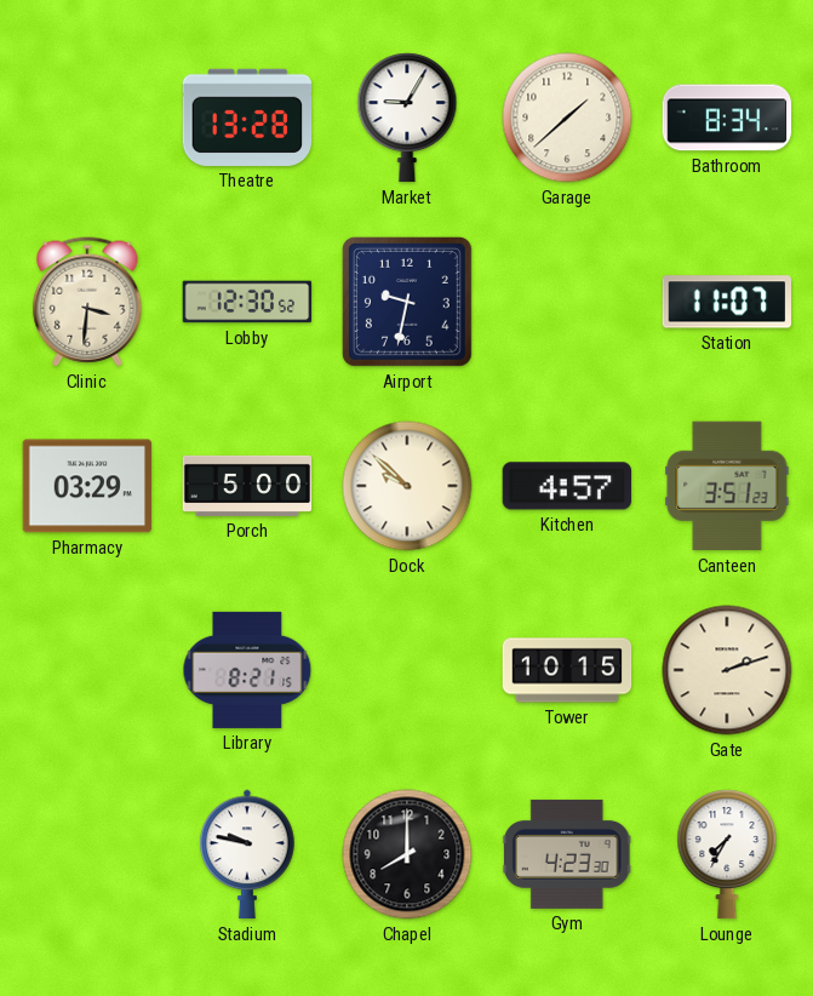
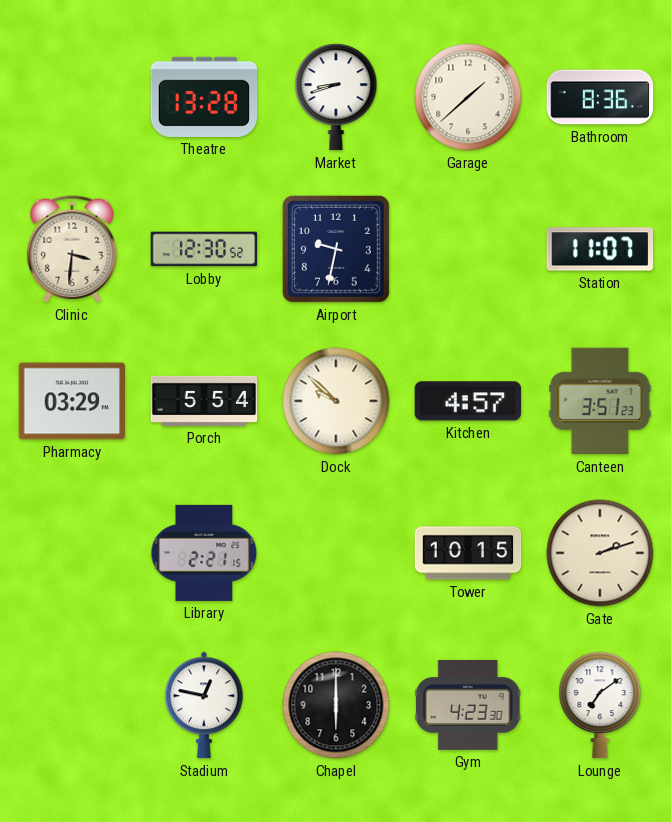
Market: 9:05 -> 8:42
Bathroom: 8:34 -> 8:36
Porch: 5:00 -> 5:54
Library: 8:21 -> 2:21
Stadium: 9:47 -> 12:47
Chapel: 8:00 -> 6:00
Lounge: 7:35 -> 7:09
